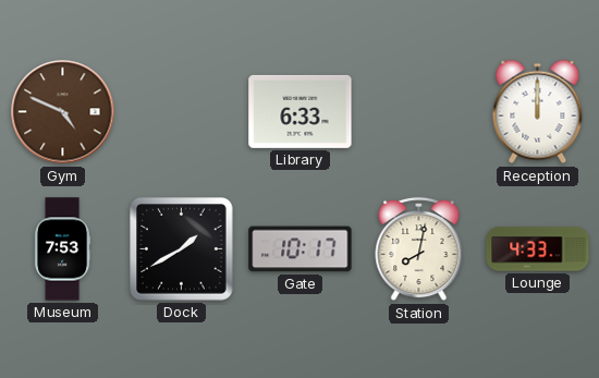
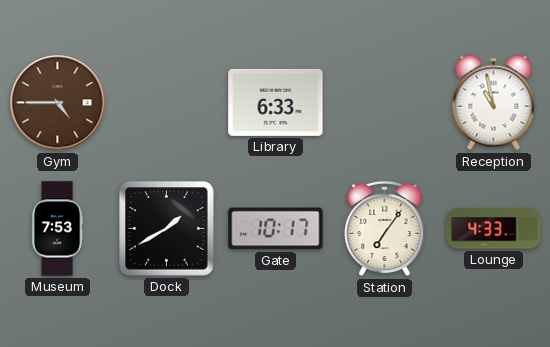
Gym: 4:49 -> 4:45
Reception: 12:00 -> 10:58
Station: 8:02 -> 7:06
